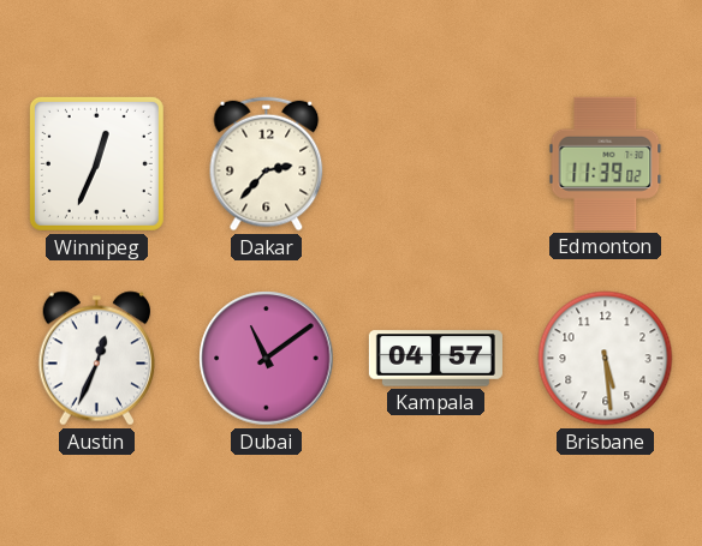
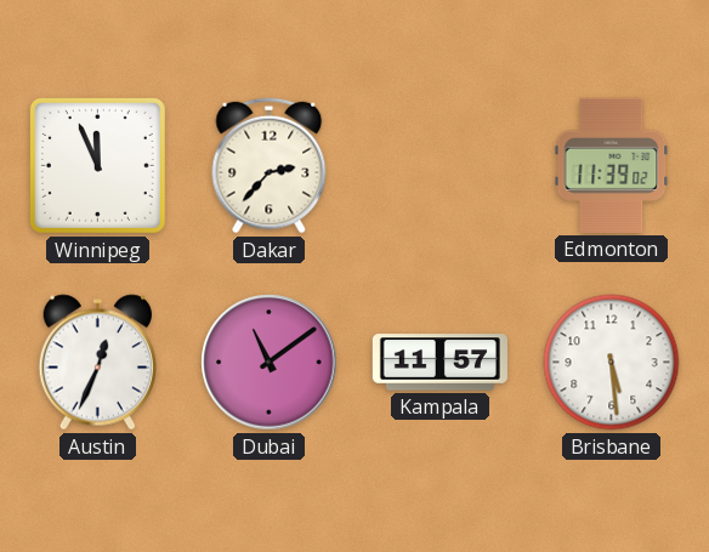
Winnipeg: 12:34 -> 11:56
Kampala: 04:57 -> 11:57
